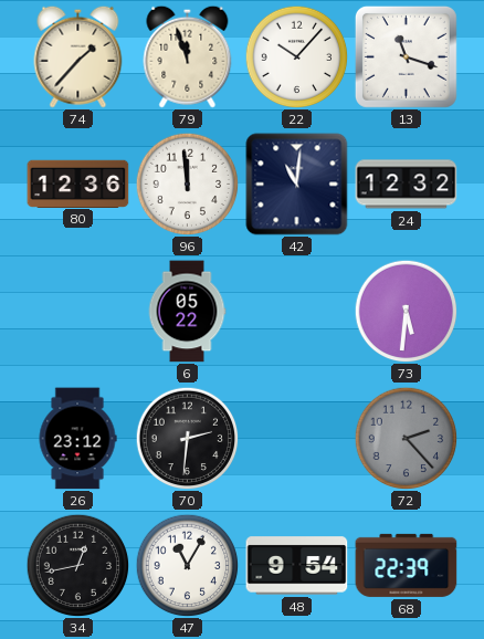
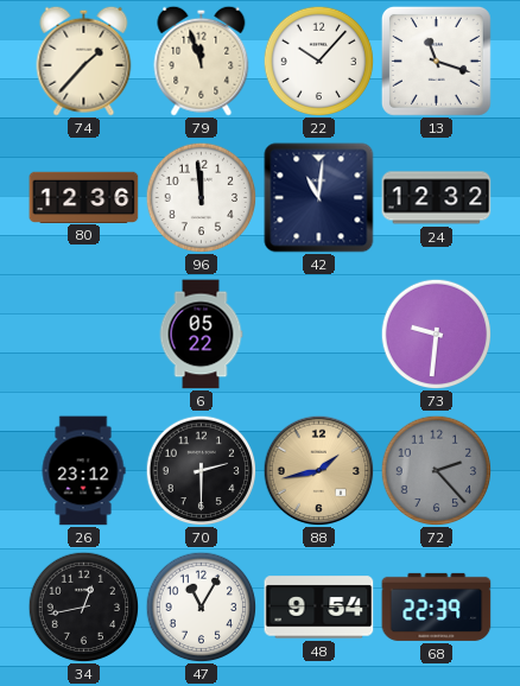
73: 5:31 -> 9:31
70: 2:31 -> 2:30
88: none -> 1:43
